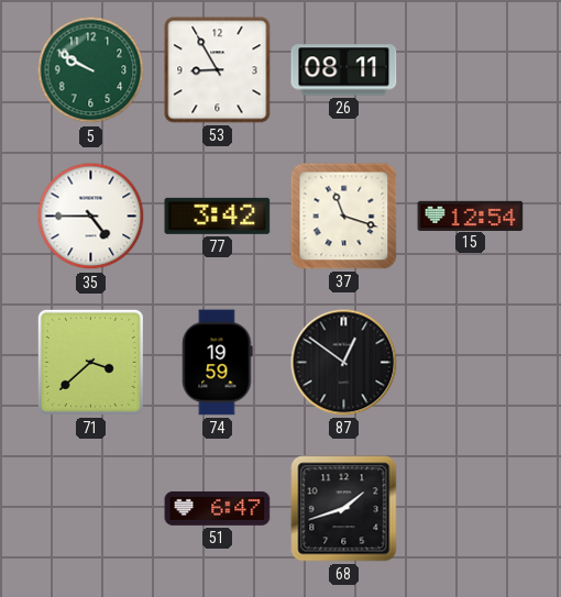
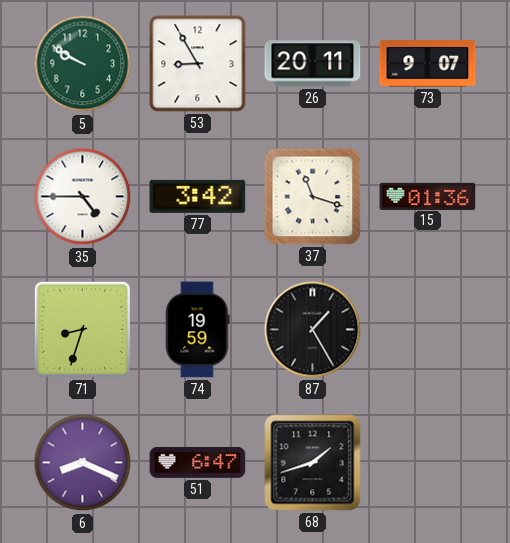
26: 08:11 -> 20:11
73: none -> 9:07
15: 12:54 -> 01:36
71: 3:38 -> 8:33
87: 12:51 -> 1:25
6: none -> 8:19
